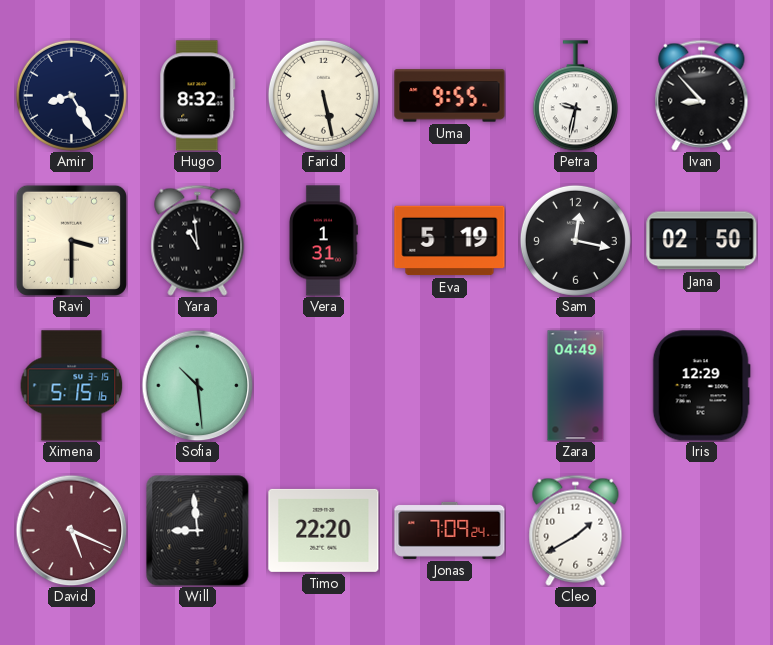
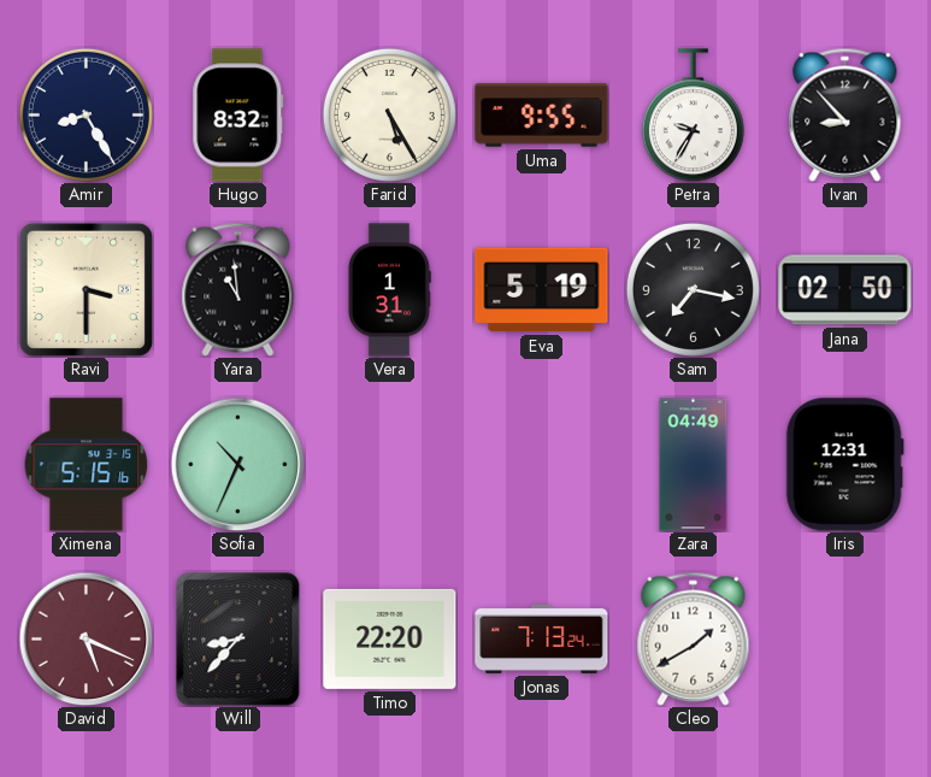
Farid: 5:28 -> 5:25
Petra: 9:32 -> 9:35
Sam: 12:17 -> 7:17
Sofia: 10:29 -> 10:34
Iris: 12:29 -> 12:31
Will: 8:59 -> 8:37
Jonas: 7:09 -> 7:13
